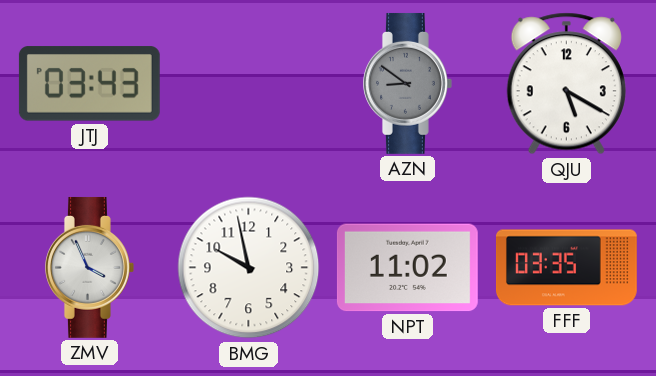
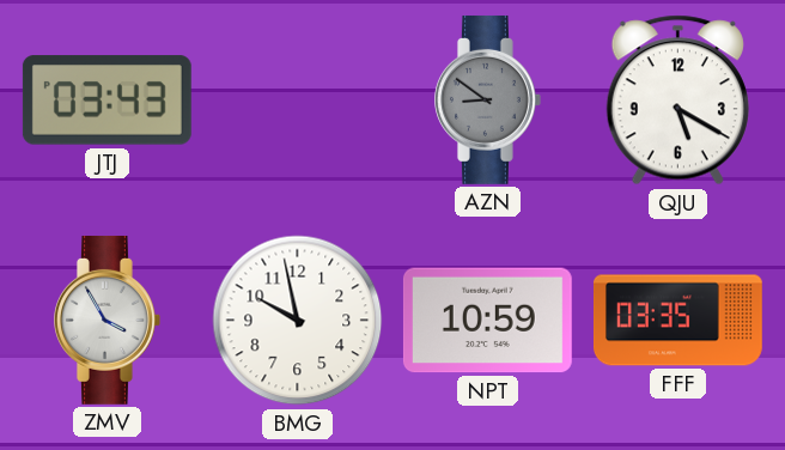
ZMV: 3:56 -> 3:55
NPT: 11:02 -> 10:59
